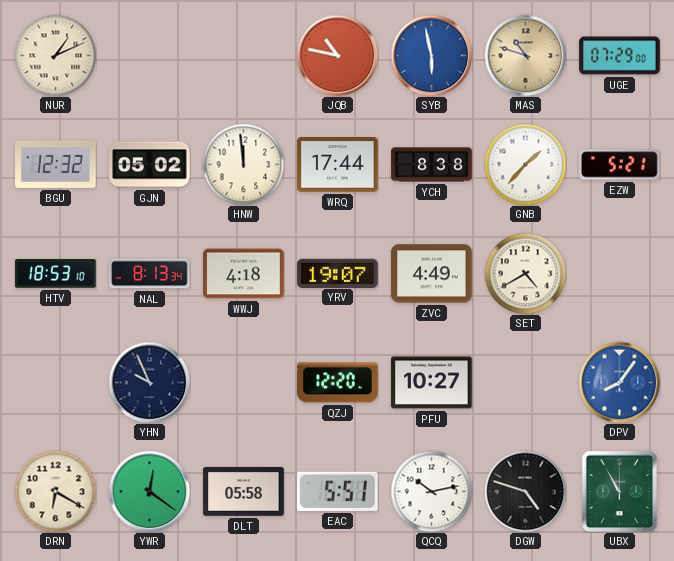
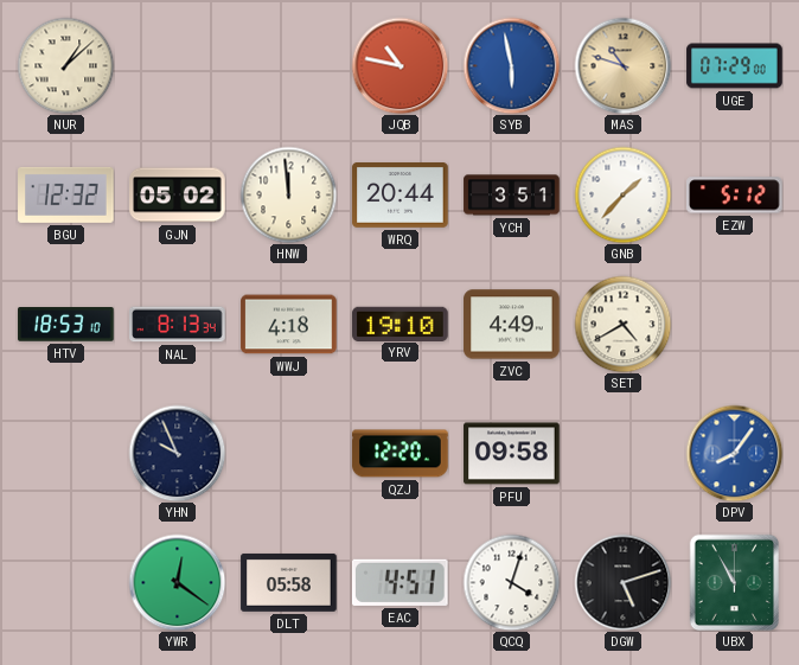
NUR: 1:11 -> 1:08
WRQ: 17:44 -> 20:44
YCH: 8:38 -> 3:51
EZW: 5:21 -> 5:12
YRV: 19:07 -> 19:10
PFU: 10:27 -> 09:58
DRN: 6:20 -> none
EAC: 5:51 -> 4:51
QCQ: 10:13 -> 4:03
DGW: 4:48 -> 5:12
